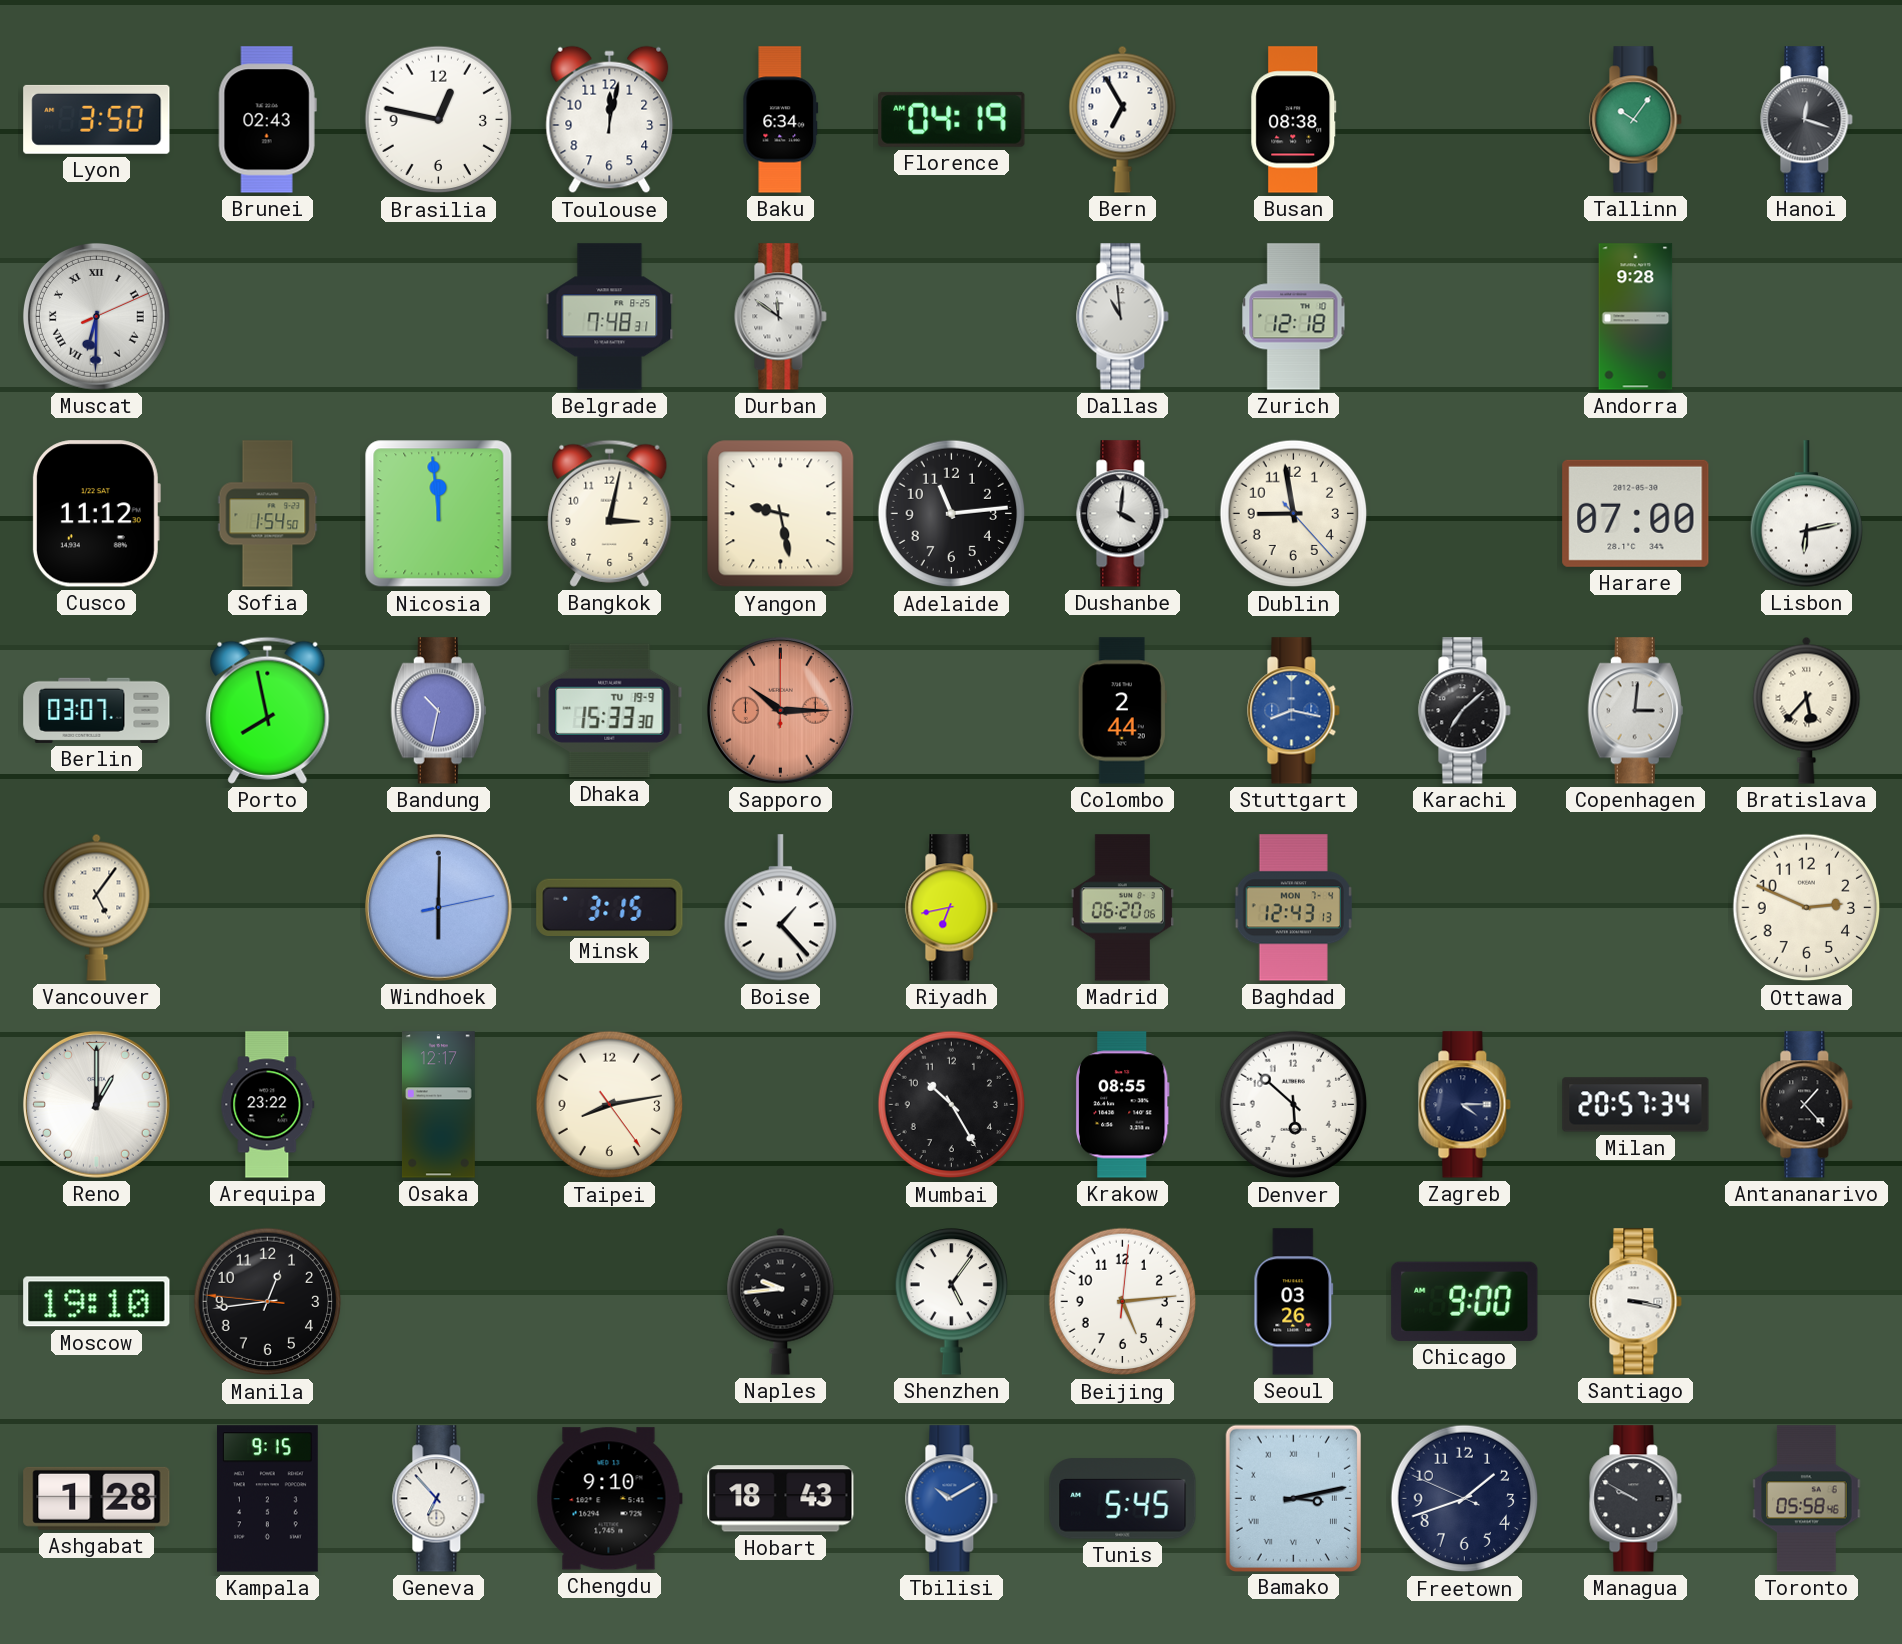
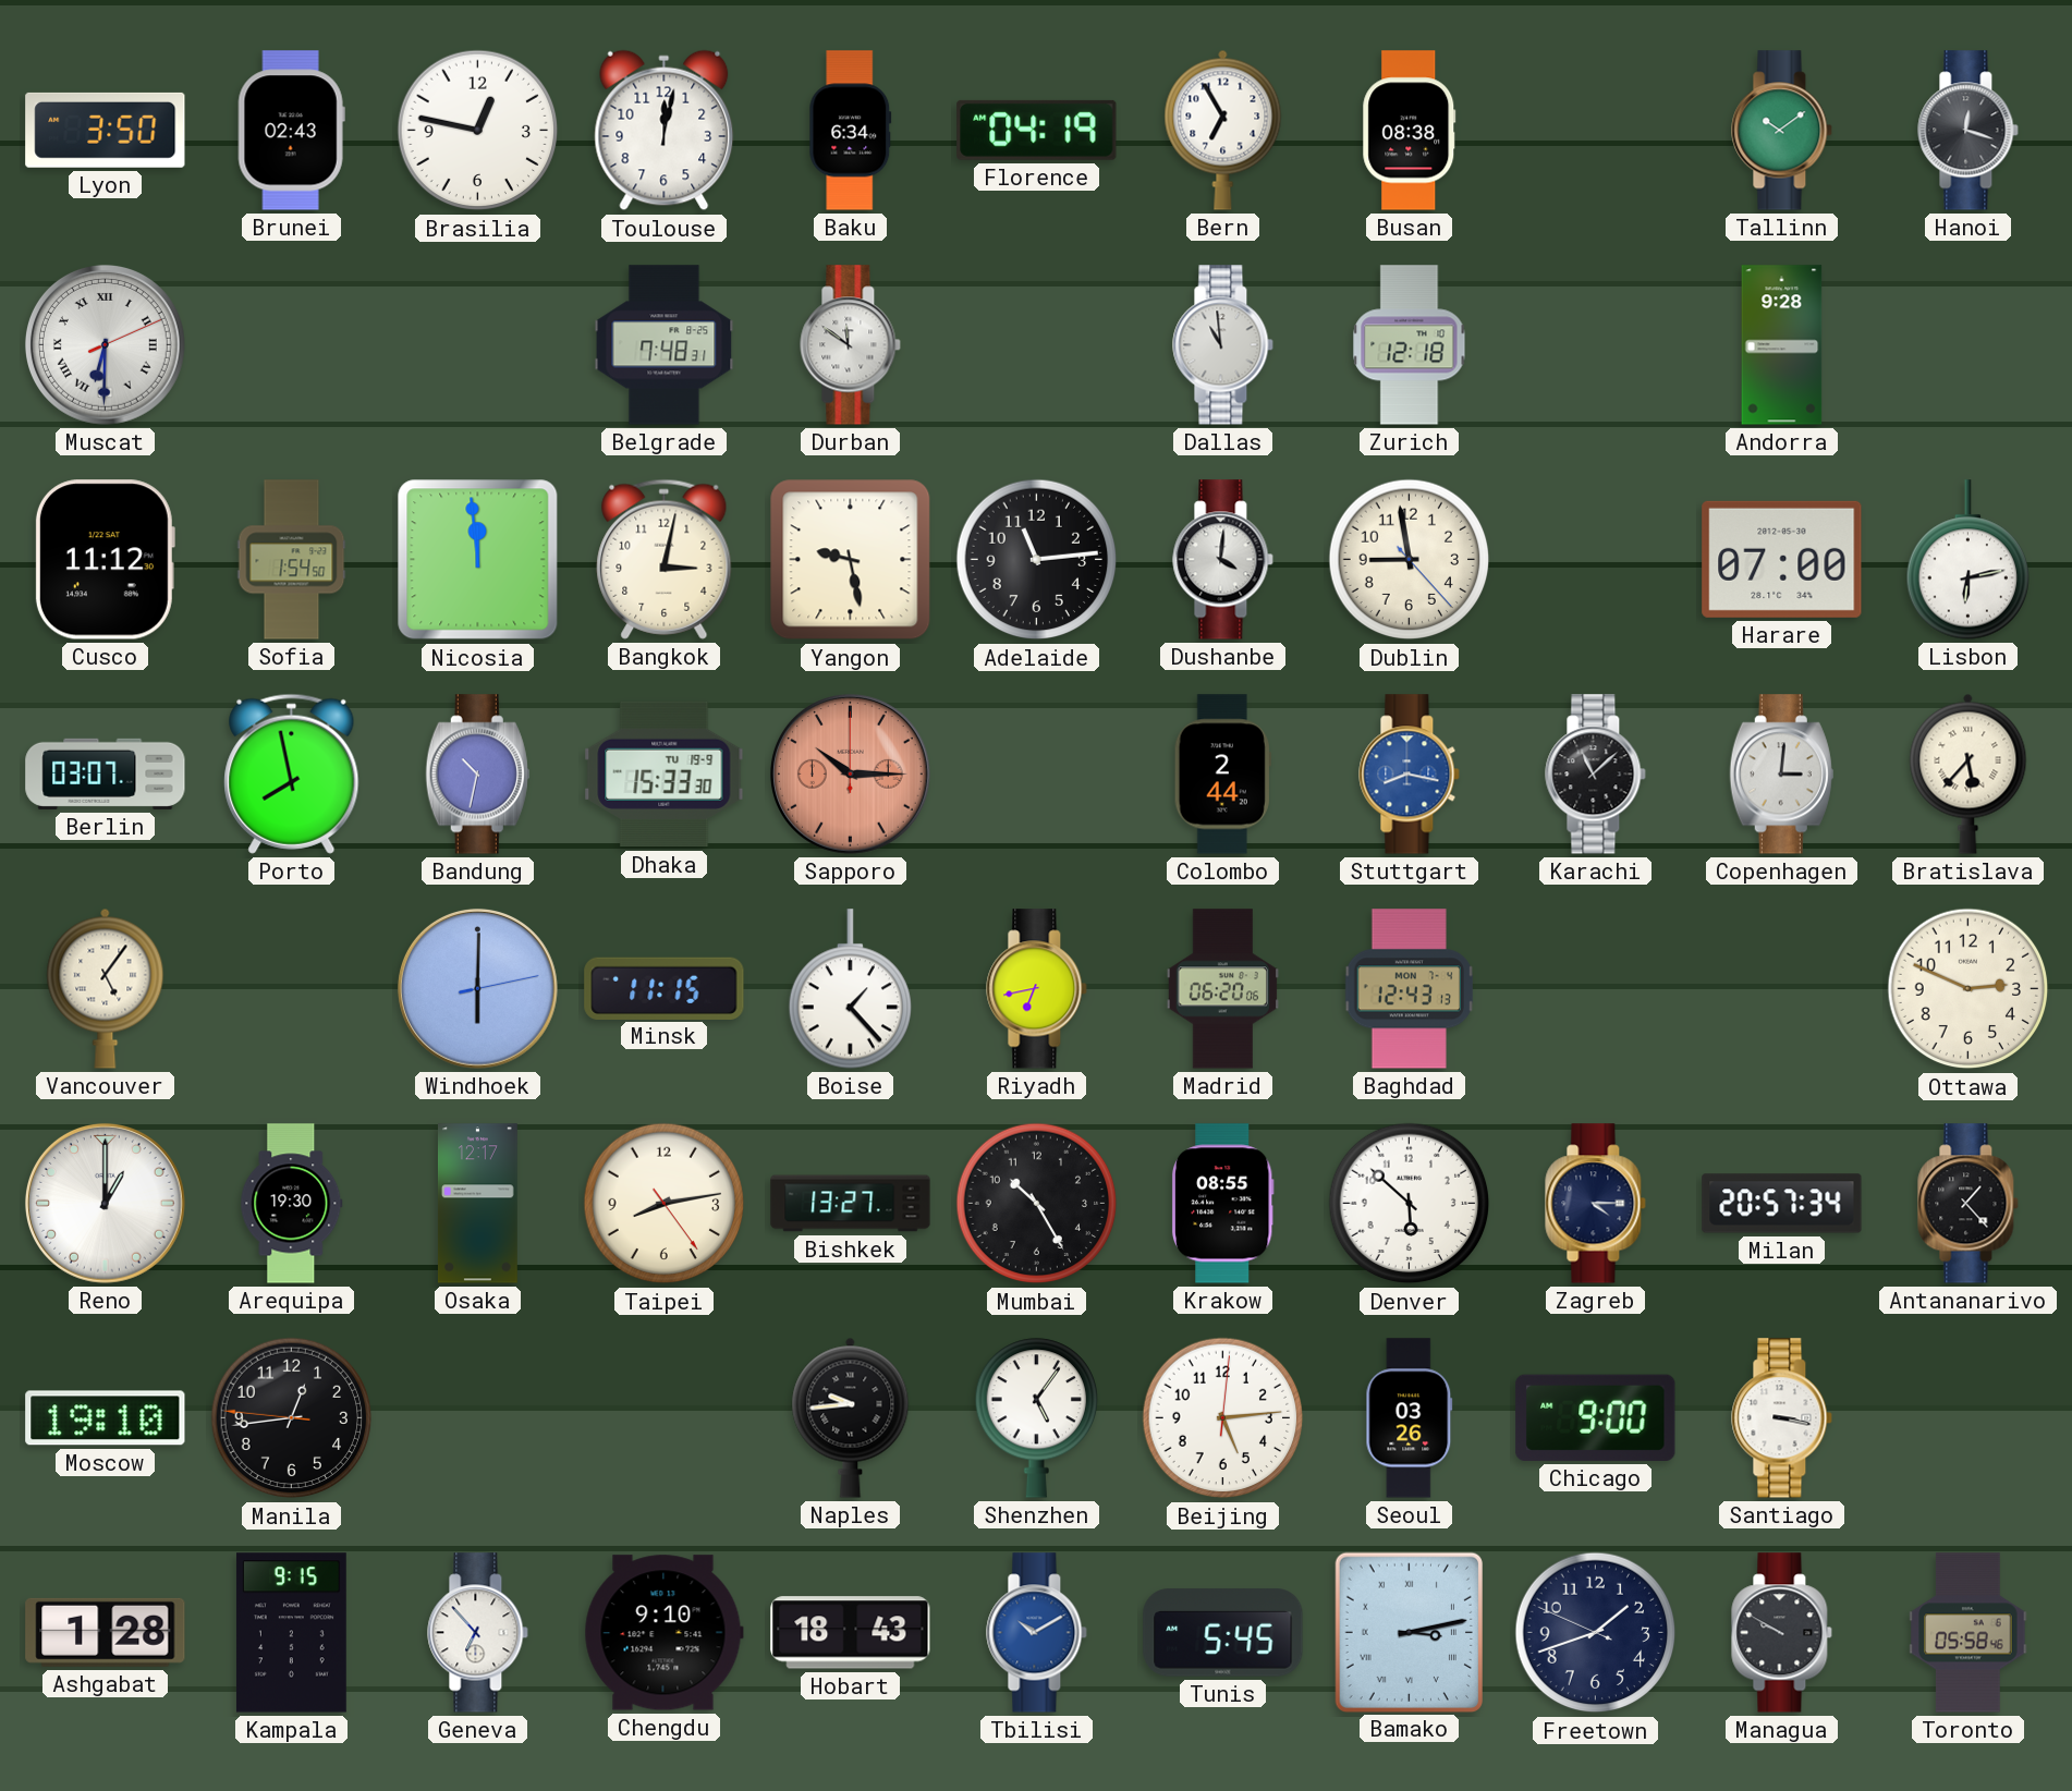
Tallinn: 10:06 -> 10:09
Karachi: 7:08 -> 11:08
Minsk: 3:15 -> 11:15
Arequipa: 23:22 -> 19:30
Bishkek: none -> 13:27
